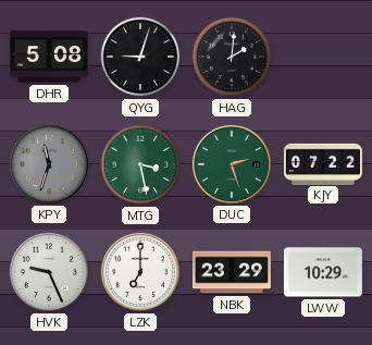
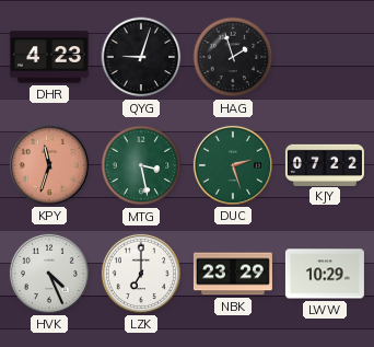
DHR: 5:08 -> 4:23
HAG: 2:01 -> 1:57
KPY dial: grey -> salmon
HVK: 9:26 -> 4:26
